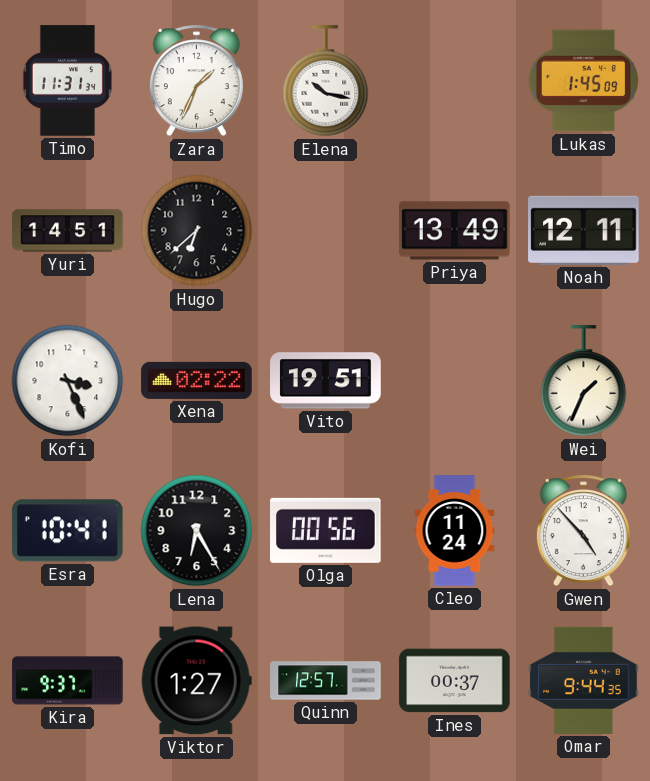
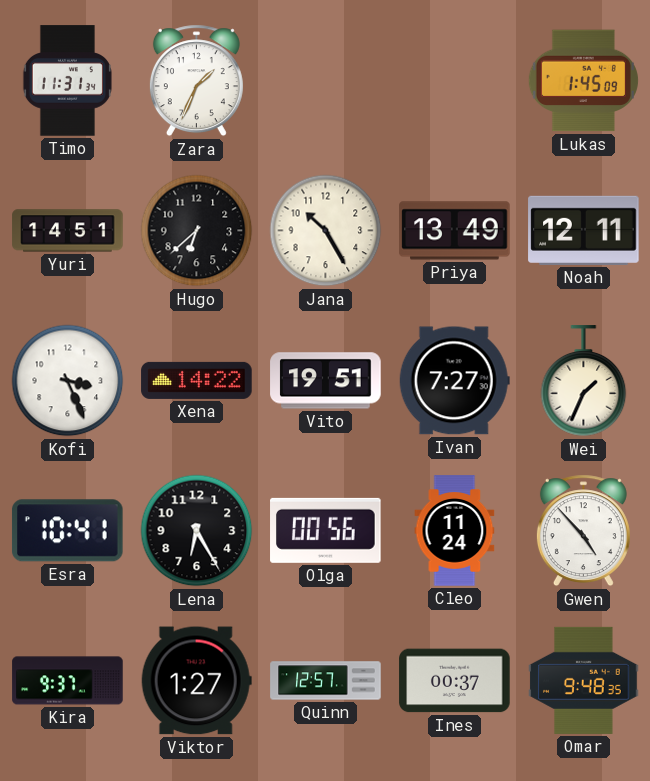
Elena: 10:17 -> none
Jana: none -> 10:25
Xena: 02:22 -> 14:22
Ivan: none -> 7:27
Omar: 9:44 -> 9:48
